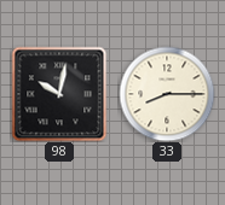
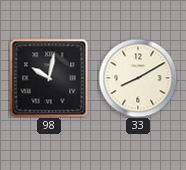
33: 8:15 -> 8:10
